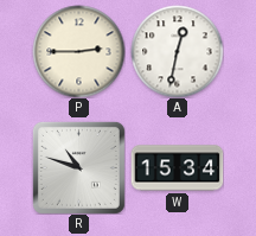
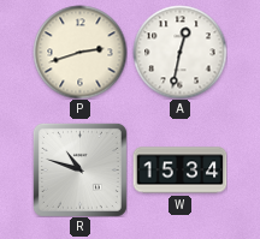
P: 2:45 -> 2:42
